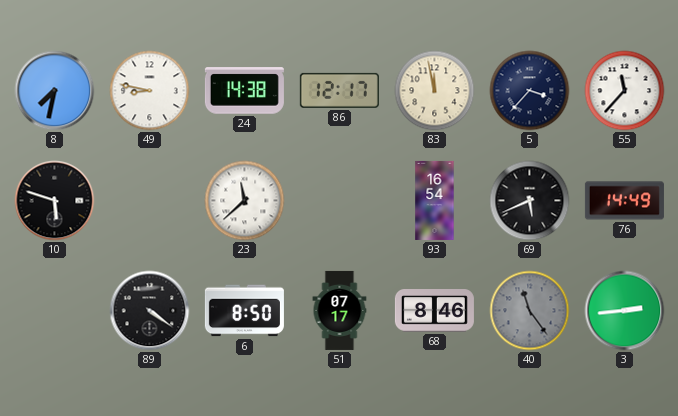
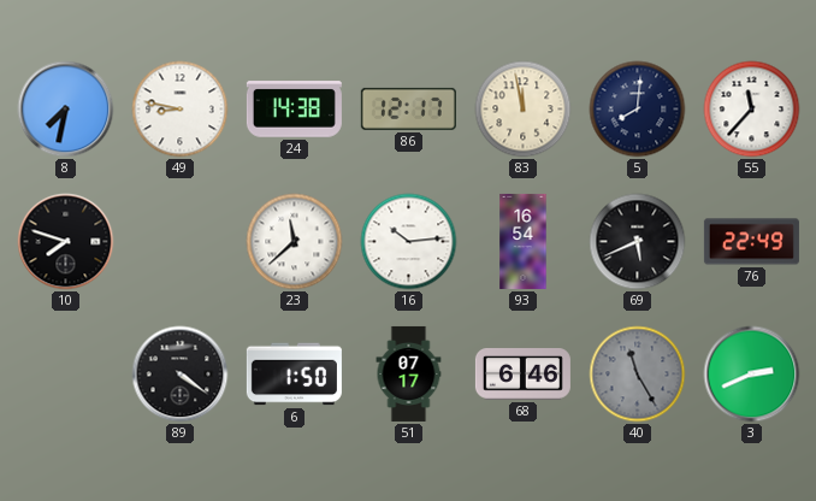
5: 3:37 -> 8:01
10: 5:48 -> 7:48
16: none -> 10:14
76: 14:49 -> 22:49
6: 8:50 -> 1:50
68: 8:46 -> 6:46
40: 11:24 -> 11:25
3: 2:44 -> 2:41
